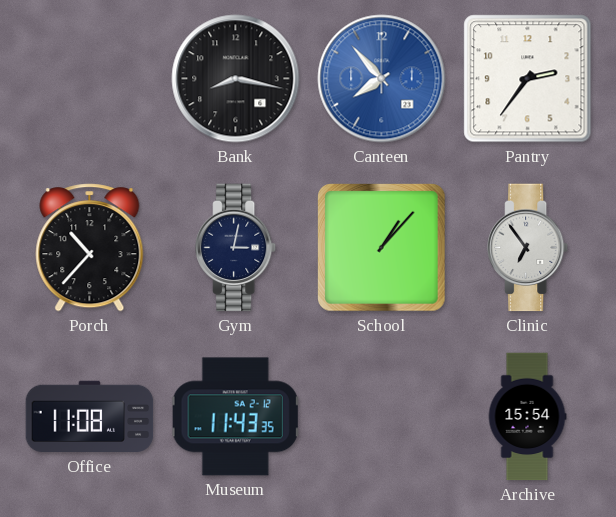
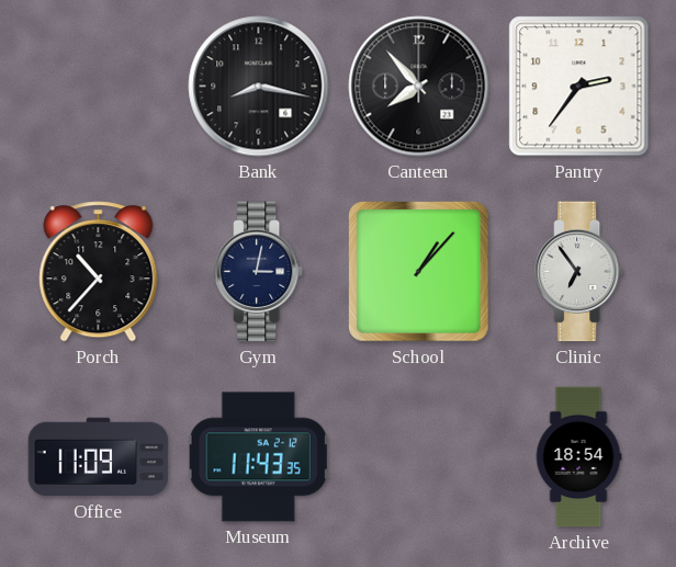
Canteen dial: blue -> black
Office: 11:08 -> 11:09
Archive: 15:54 -> 18:54
